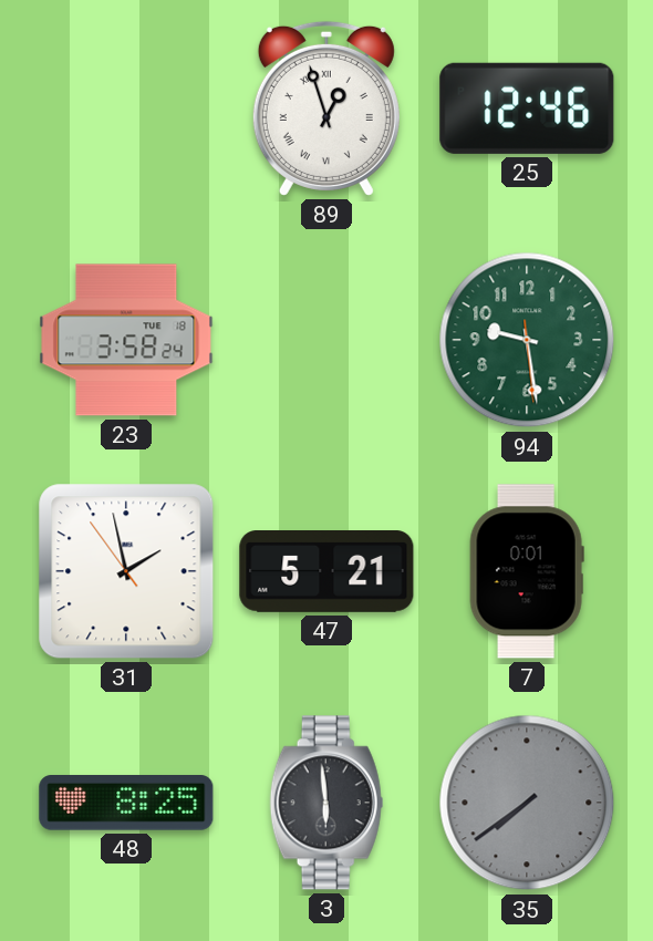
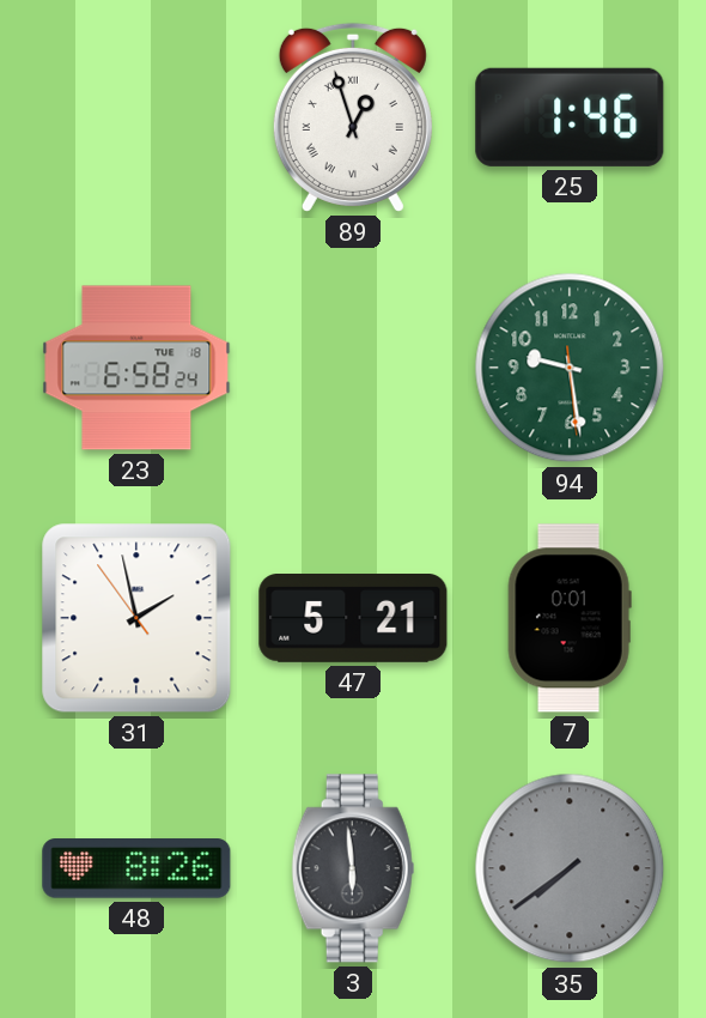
25: 12:46 -> 1:46
23: 3:58 -> 6:58
48: 8:25 -> 8:26
